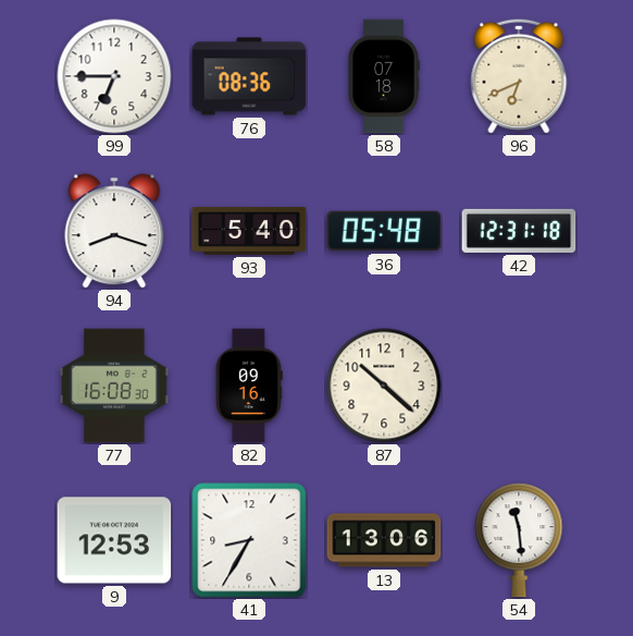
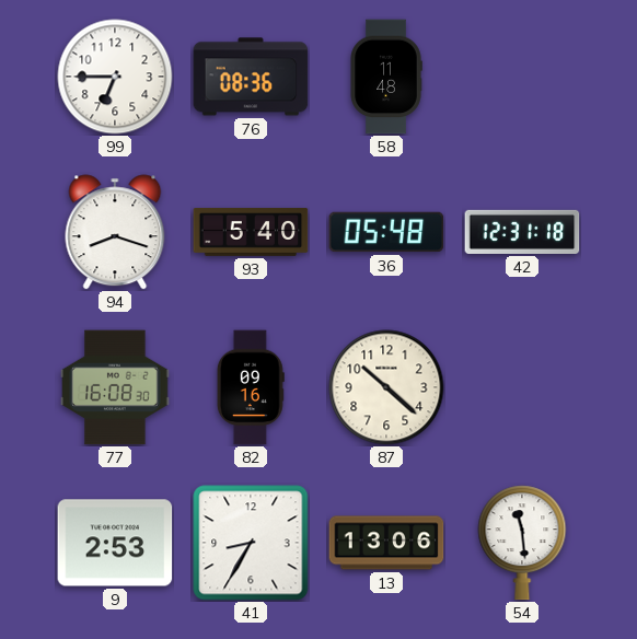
58: 07:18 -> 11:48
96: 6:41 -> none
9: 12:53 -> 2:53
